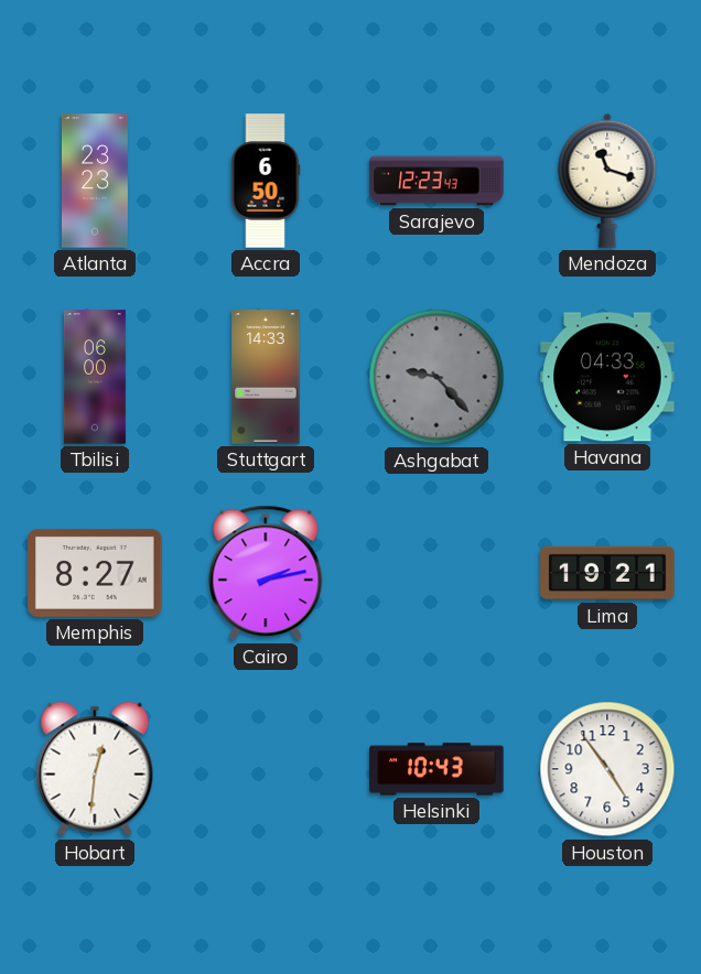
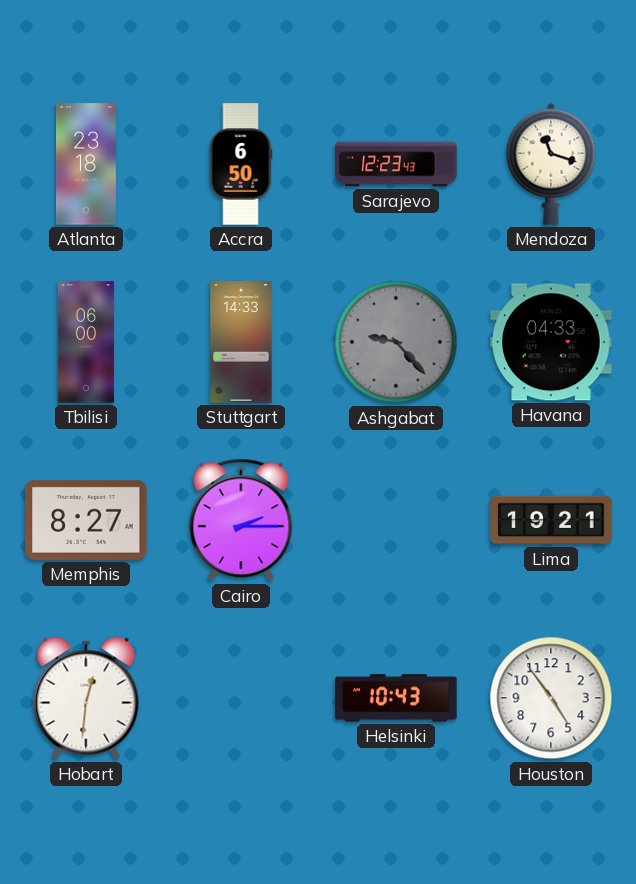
Atlanta: 23:23 -> 23:18
Cairo: 2:13 -> 2:15
